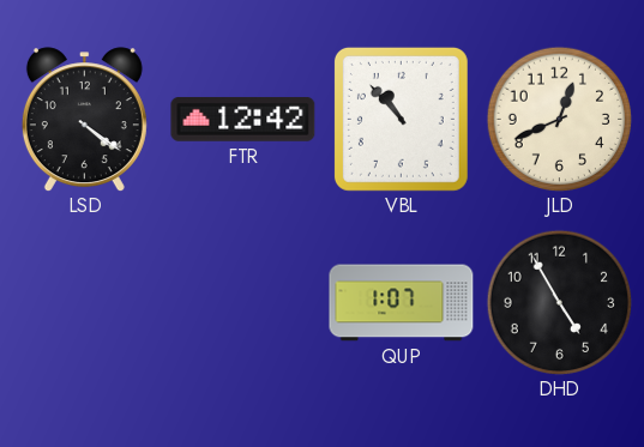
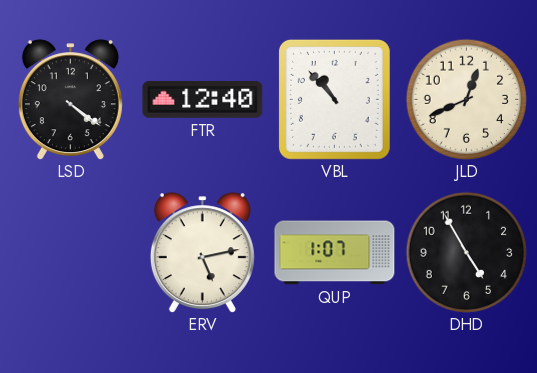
FTR: 12:42 -> 12:40
ERV: none -> 5:13
